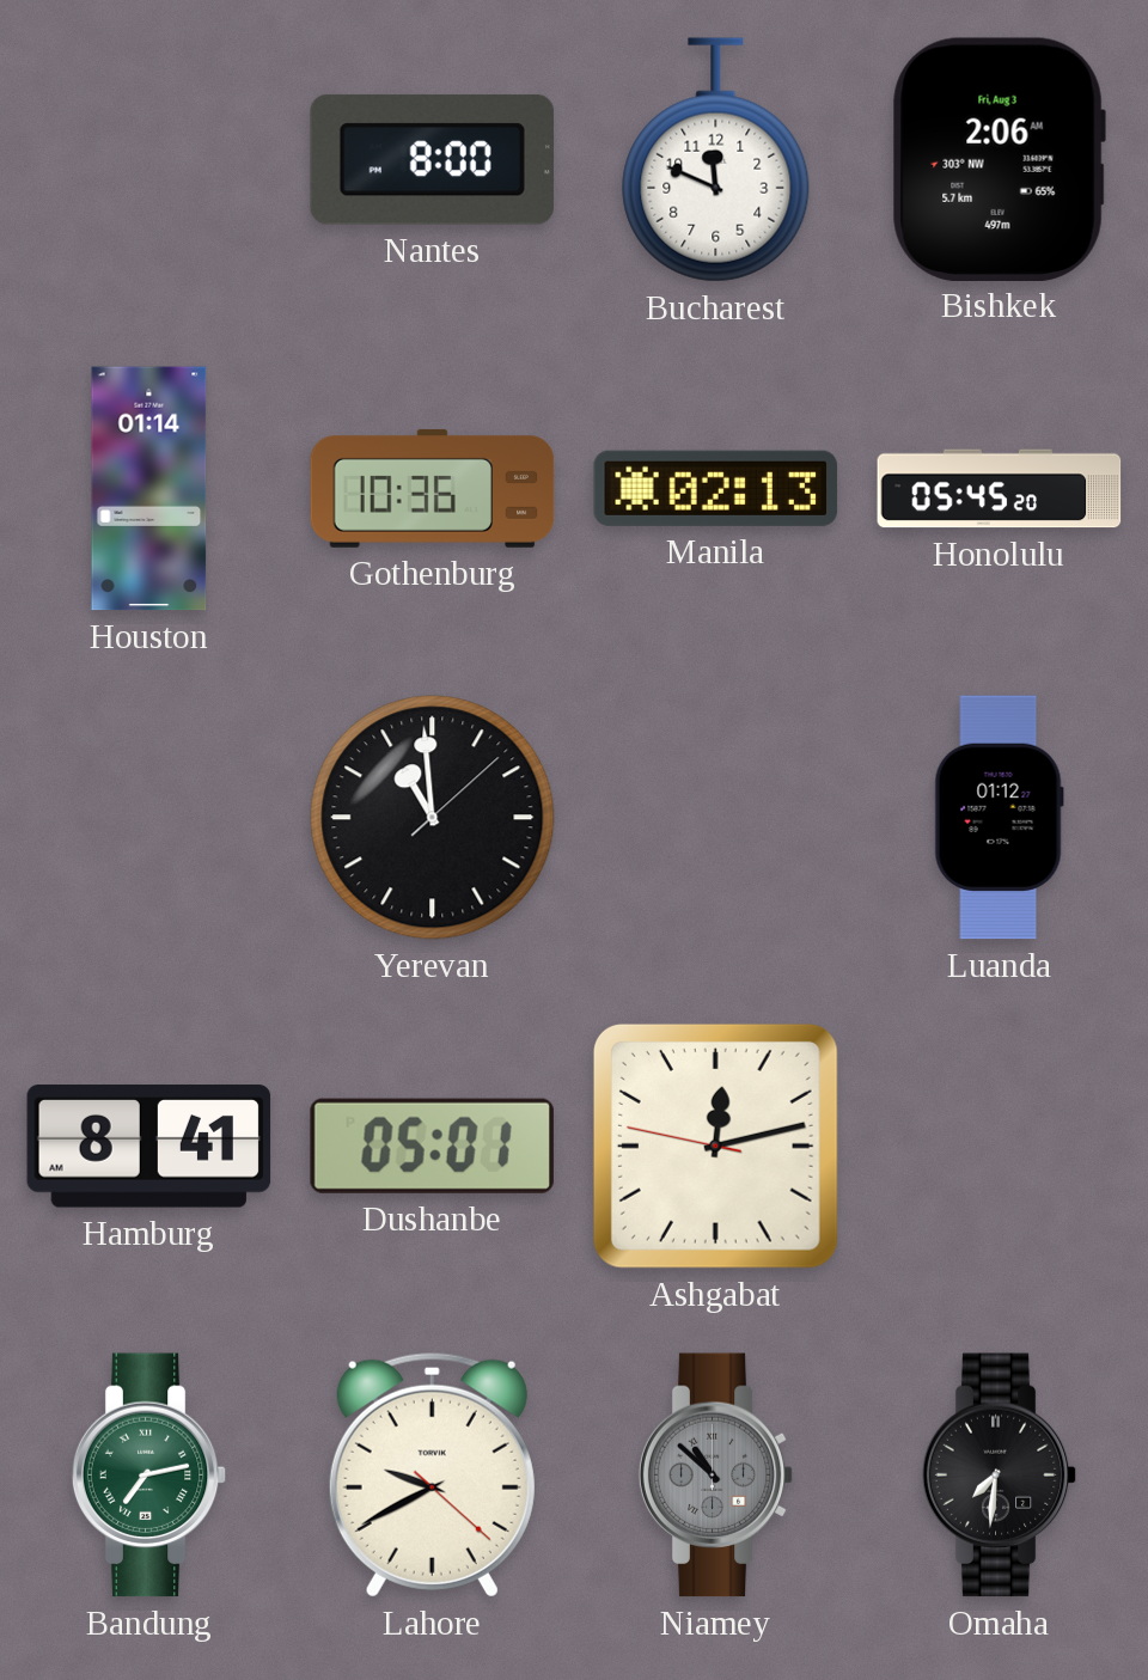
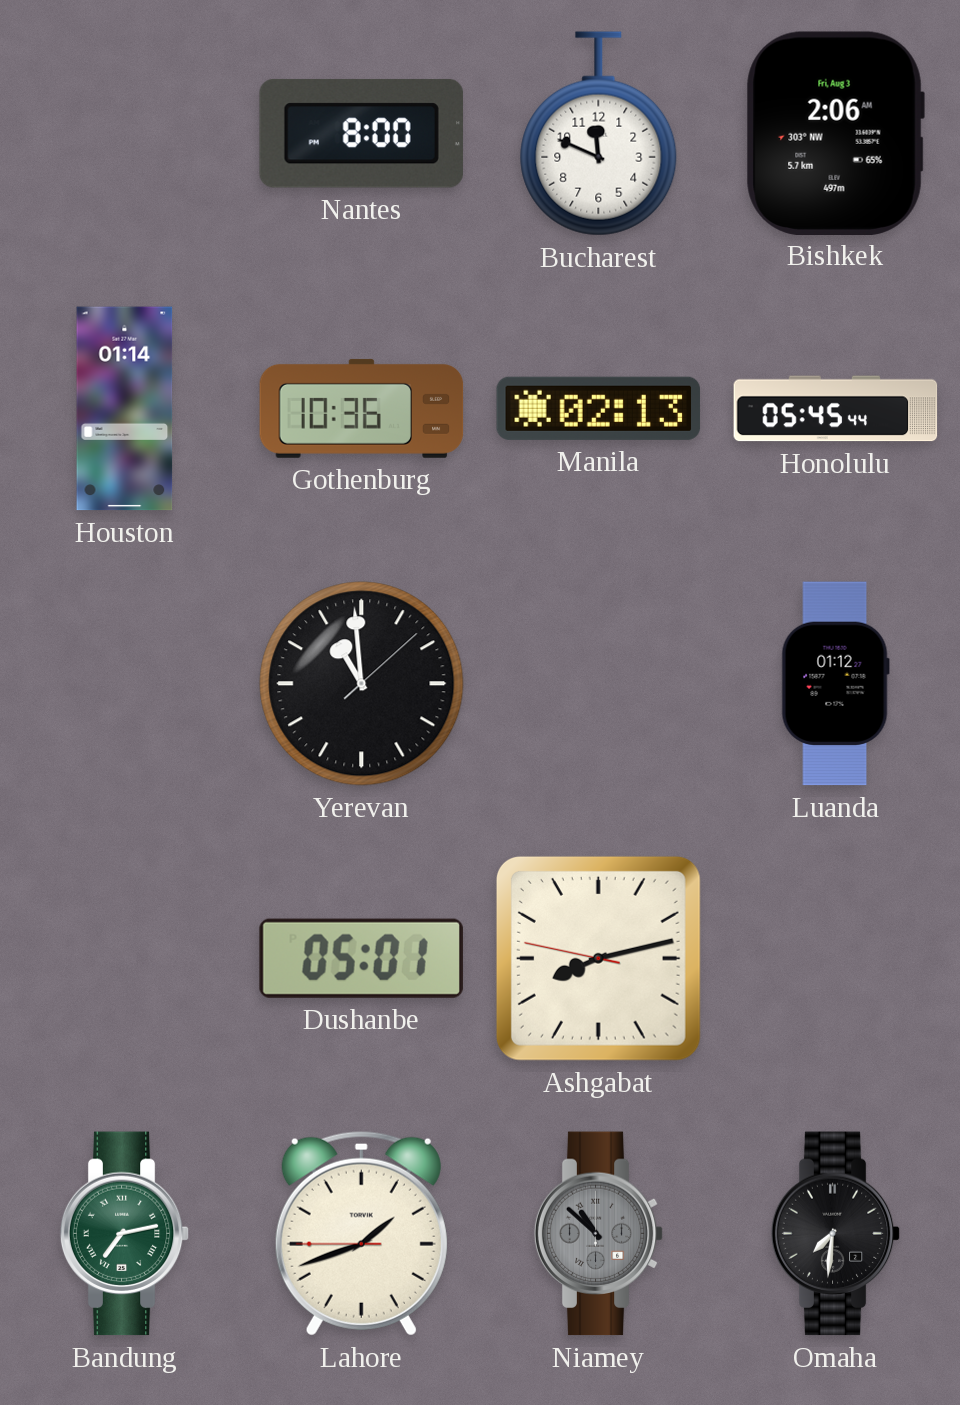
Honolulu: 05:45:20 -> 05:45:44
Hamburg: 8:41 -> none
Ashgabat: 12:12 -> 8:12
Lahore: 9:40 -> 1:41
